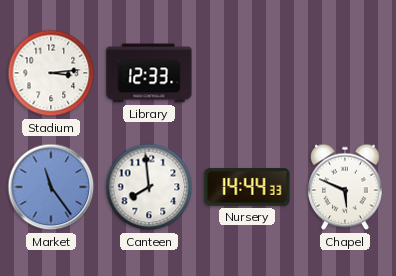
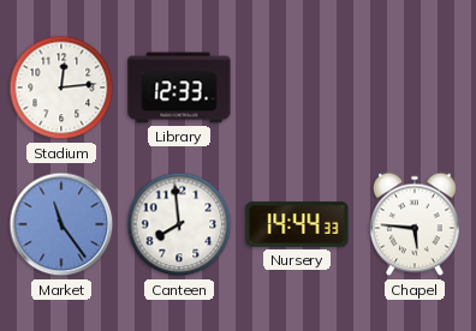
Stadium: 3:14 -> 12:14
Chapel: 5:49 -> 5:46
